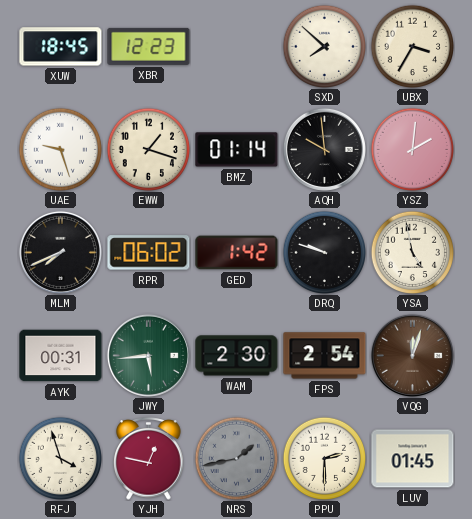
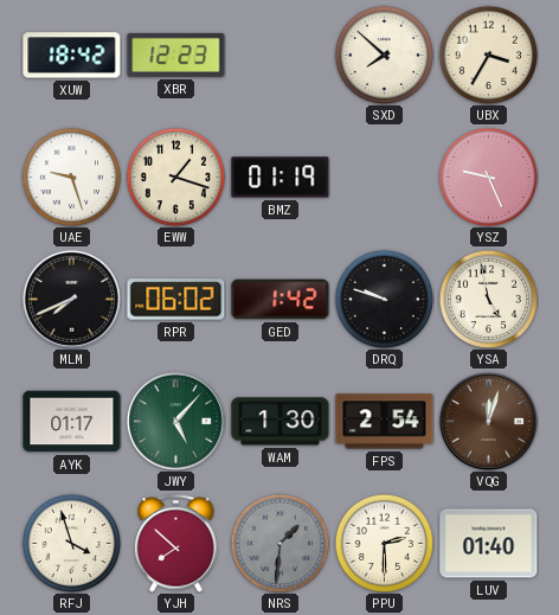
XUW: 18:45 -> 18:42
BMZ: 01:14 -> 01:19
AQH: 9:59 -> none
YSZ: 2:01 -> 9:26
AYK: 00:31 -> 01:17
JWY: 5:44 -> 5:07
WAM: 2:30 -> 1:30
YJH: 12:47 -> 7:52
NRS: 1:43 -> 1:31
LUV: 01:45 -> 01:40
